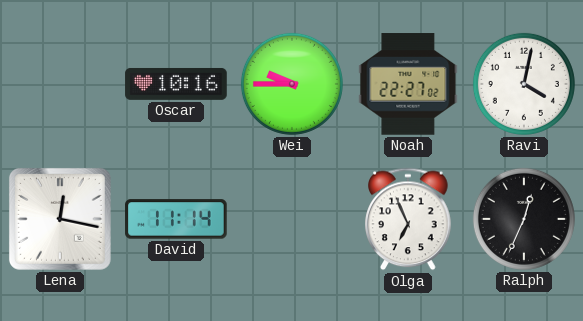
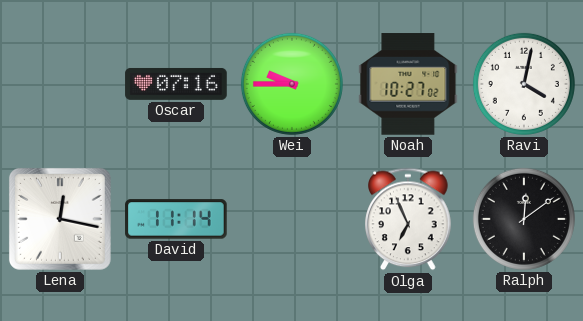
Oscar: 10:16 -> 07:16
Noah: 22:27 -> 10:27
Ralph: 12:34 -> 12:09
